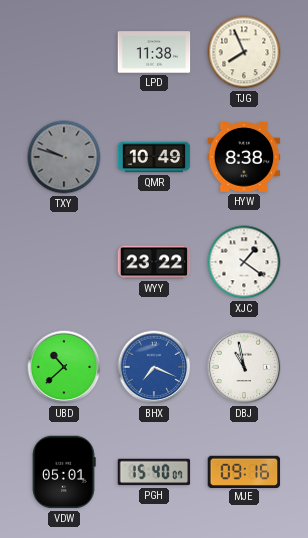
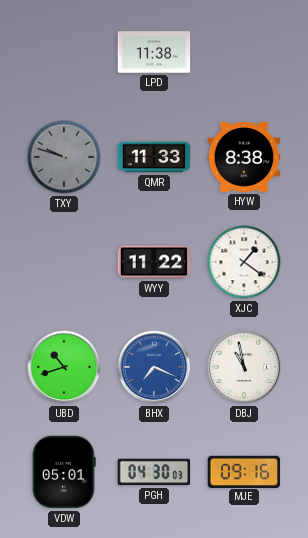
TJG: 7:56 -> none
QMR: 10:49 -> 11:33
WYY: 23:22 -> 11:22
UBD: 10:38 -> 10:42
PGH: 15:40 -> 04:30
